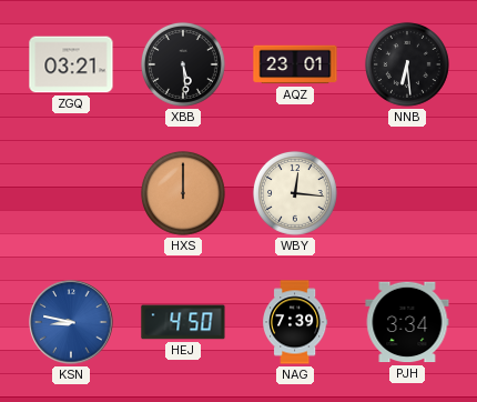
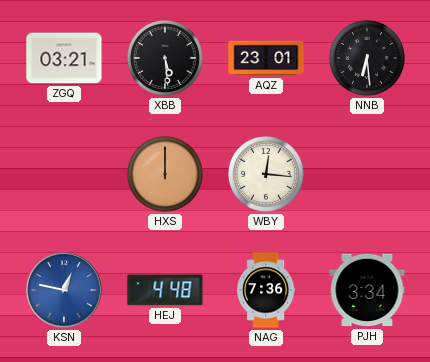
KSN: 8:47 -> 12:47
HEJ: 4:50 -> 4:48
NAG: 7:39 -> 7:36
